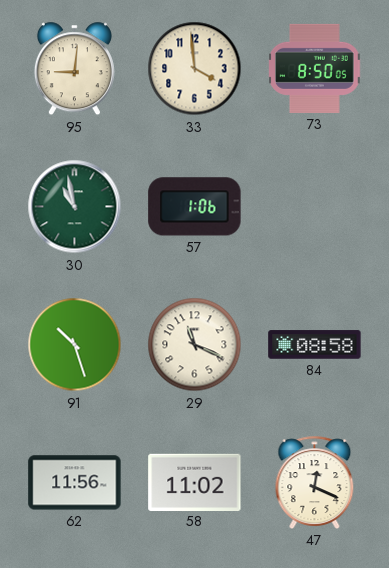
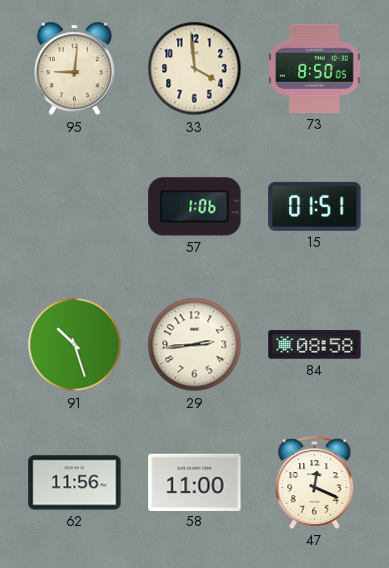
30: 10:58 -> none
15: none -> 01:51
29: 11:19 -> 2:44
58: 11:02 -> 11:00
